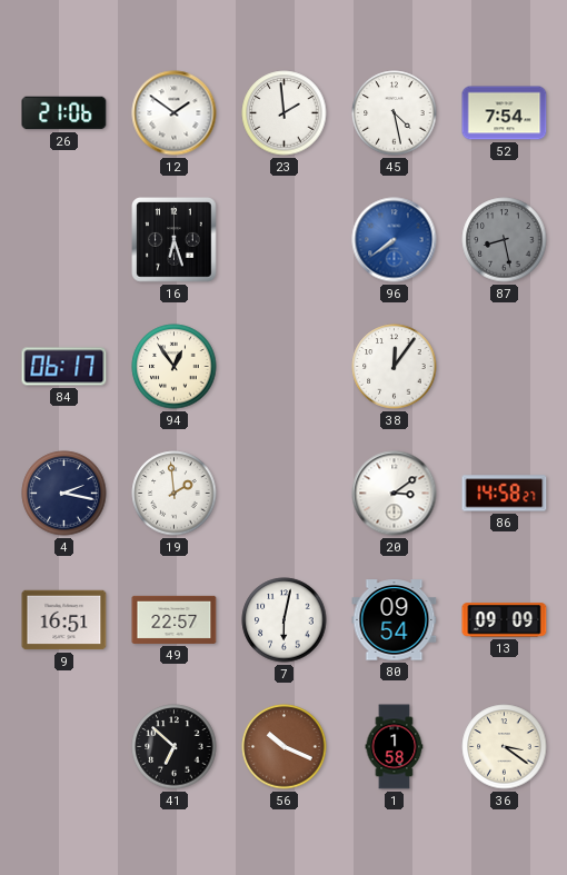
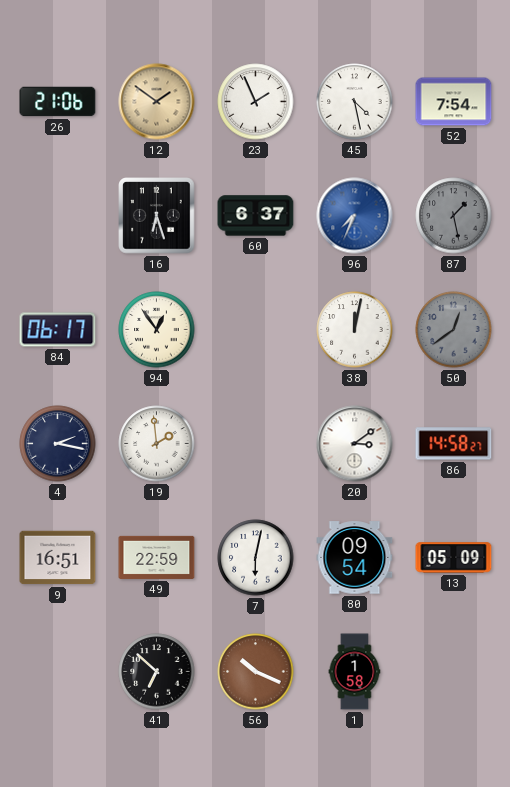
12 dial: white -> champagne
23: 1:59 -> 1:56
60: none -> 6:37
96: 7:39 -> 7:34
87: 8:28 -> 1:28
38: 12:06 -> 12:02
50: none -> 12:39
49: 22:57 -> 22:59
13: 09:09 -> 05:09
36: 3:21 -> none
